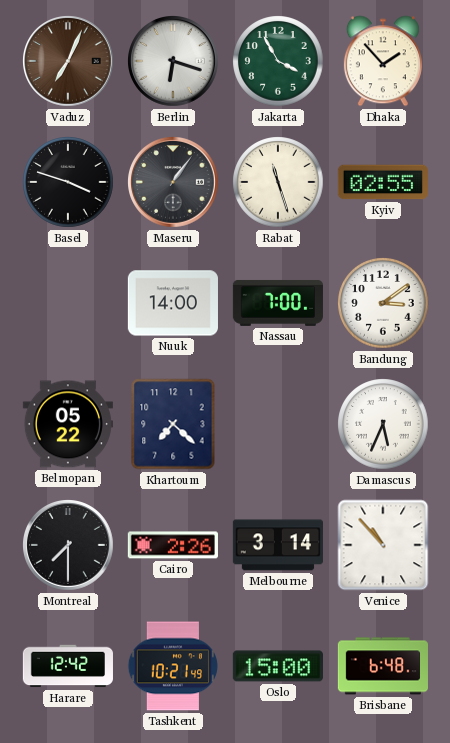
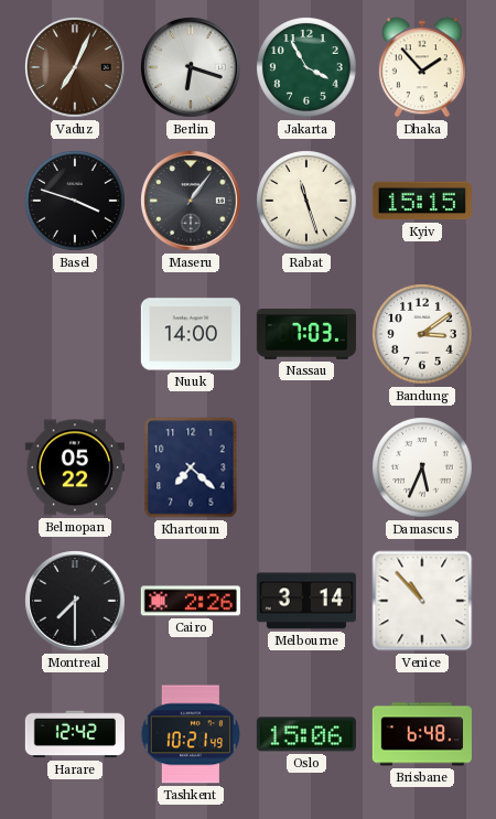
Kyiv: 02:55 -> 15:15
Nassau: 7:00 -> 7:03
Oslo: 15:00 -> 15:06
